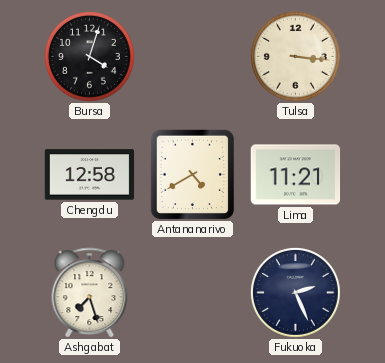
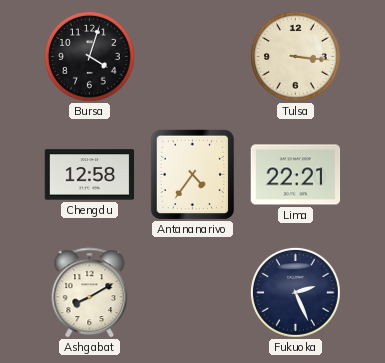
Antananarivo: 4:40 -> 4:36
Lima: 11:21 -> 22:21
Ashgabat: 7:27 -> 8:10
